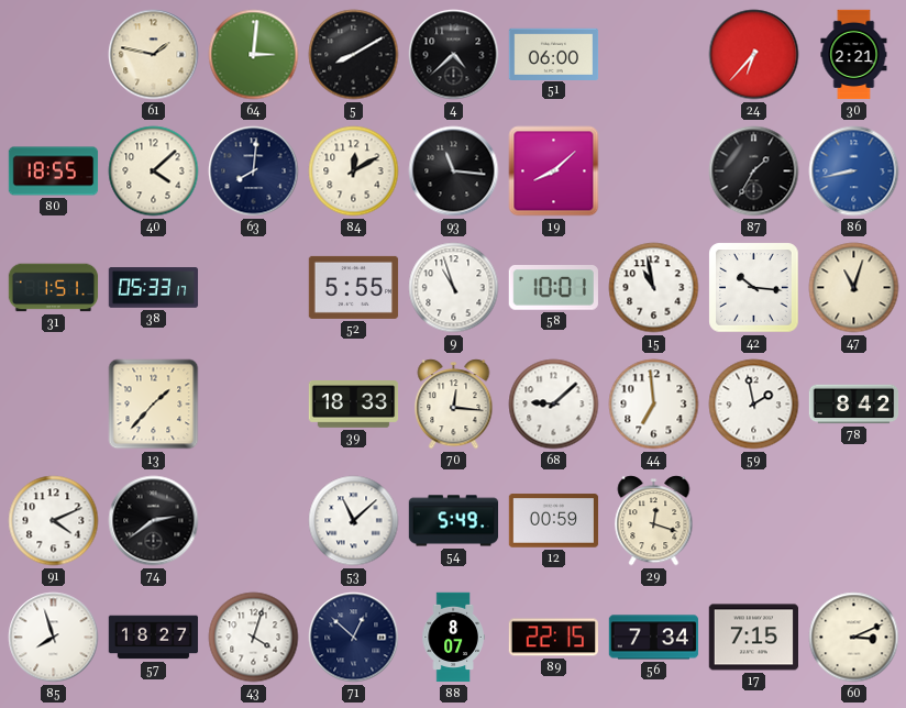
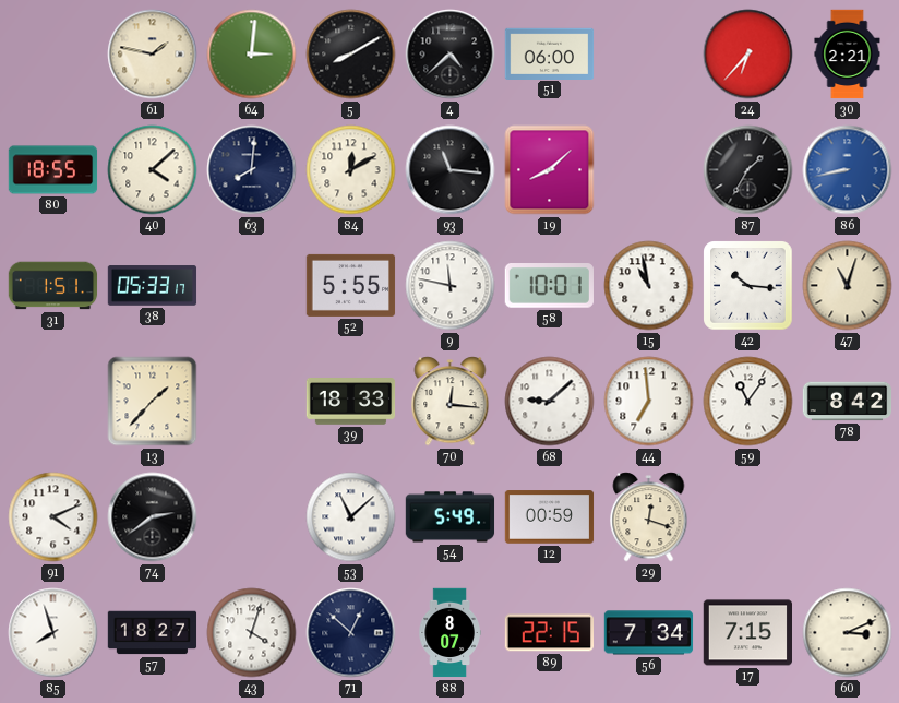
9: 10:57 -> 11:47
59: 1:58 -> 11:06
